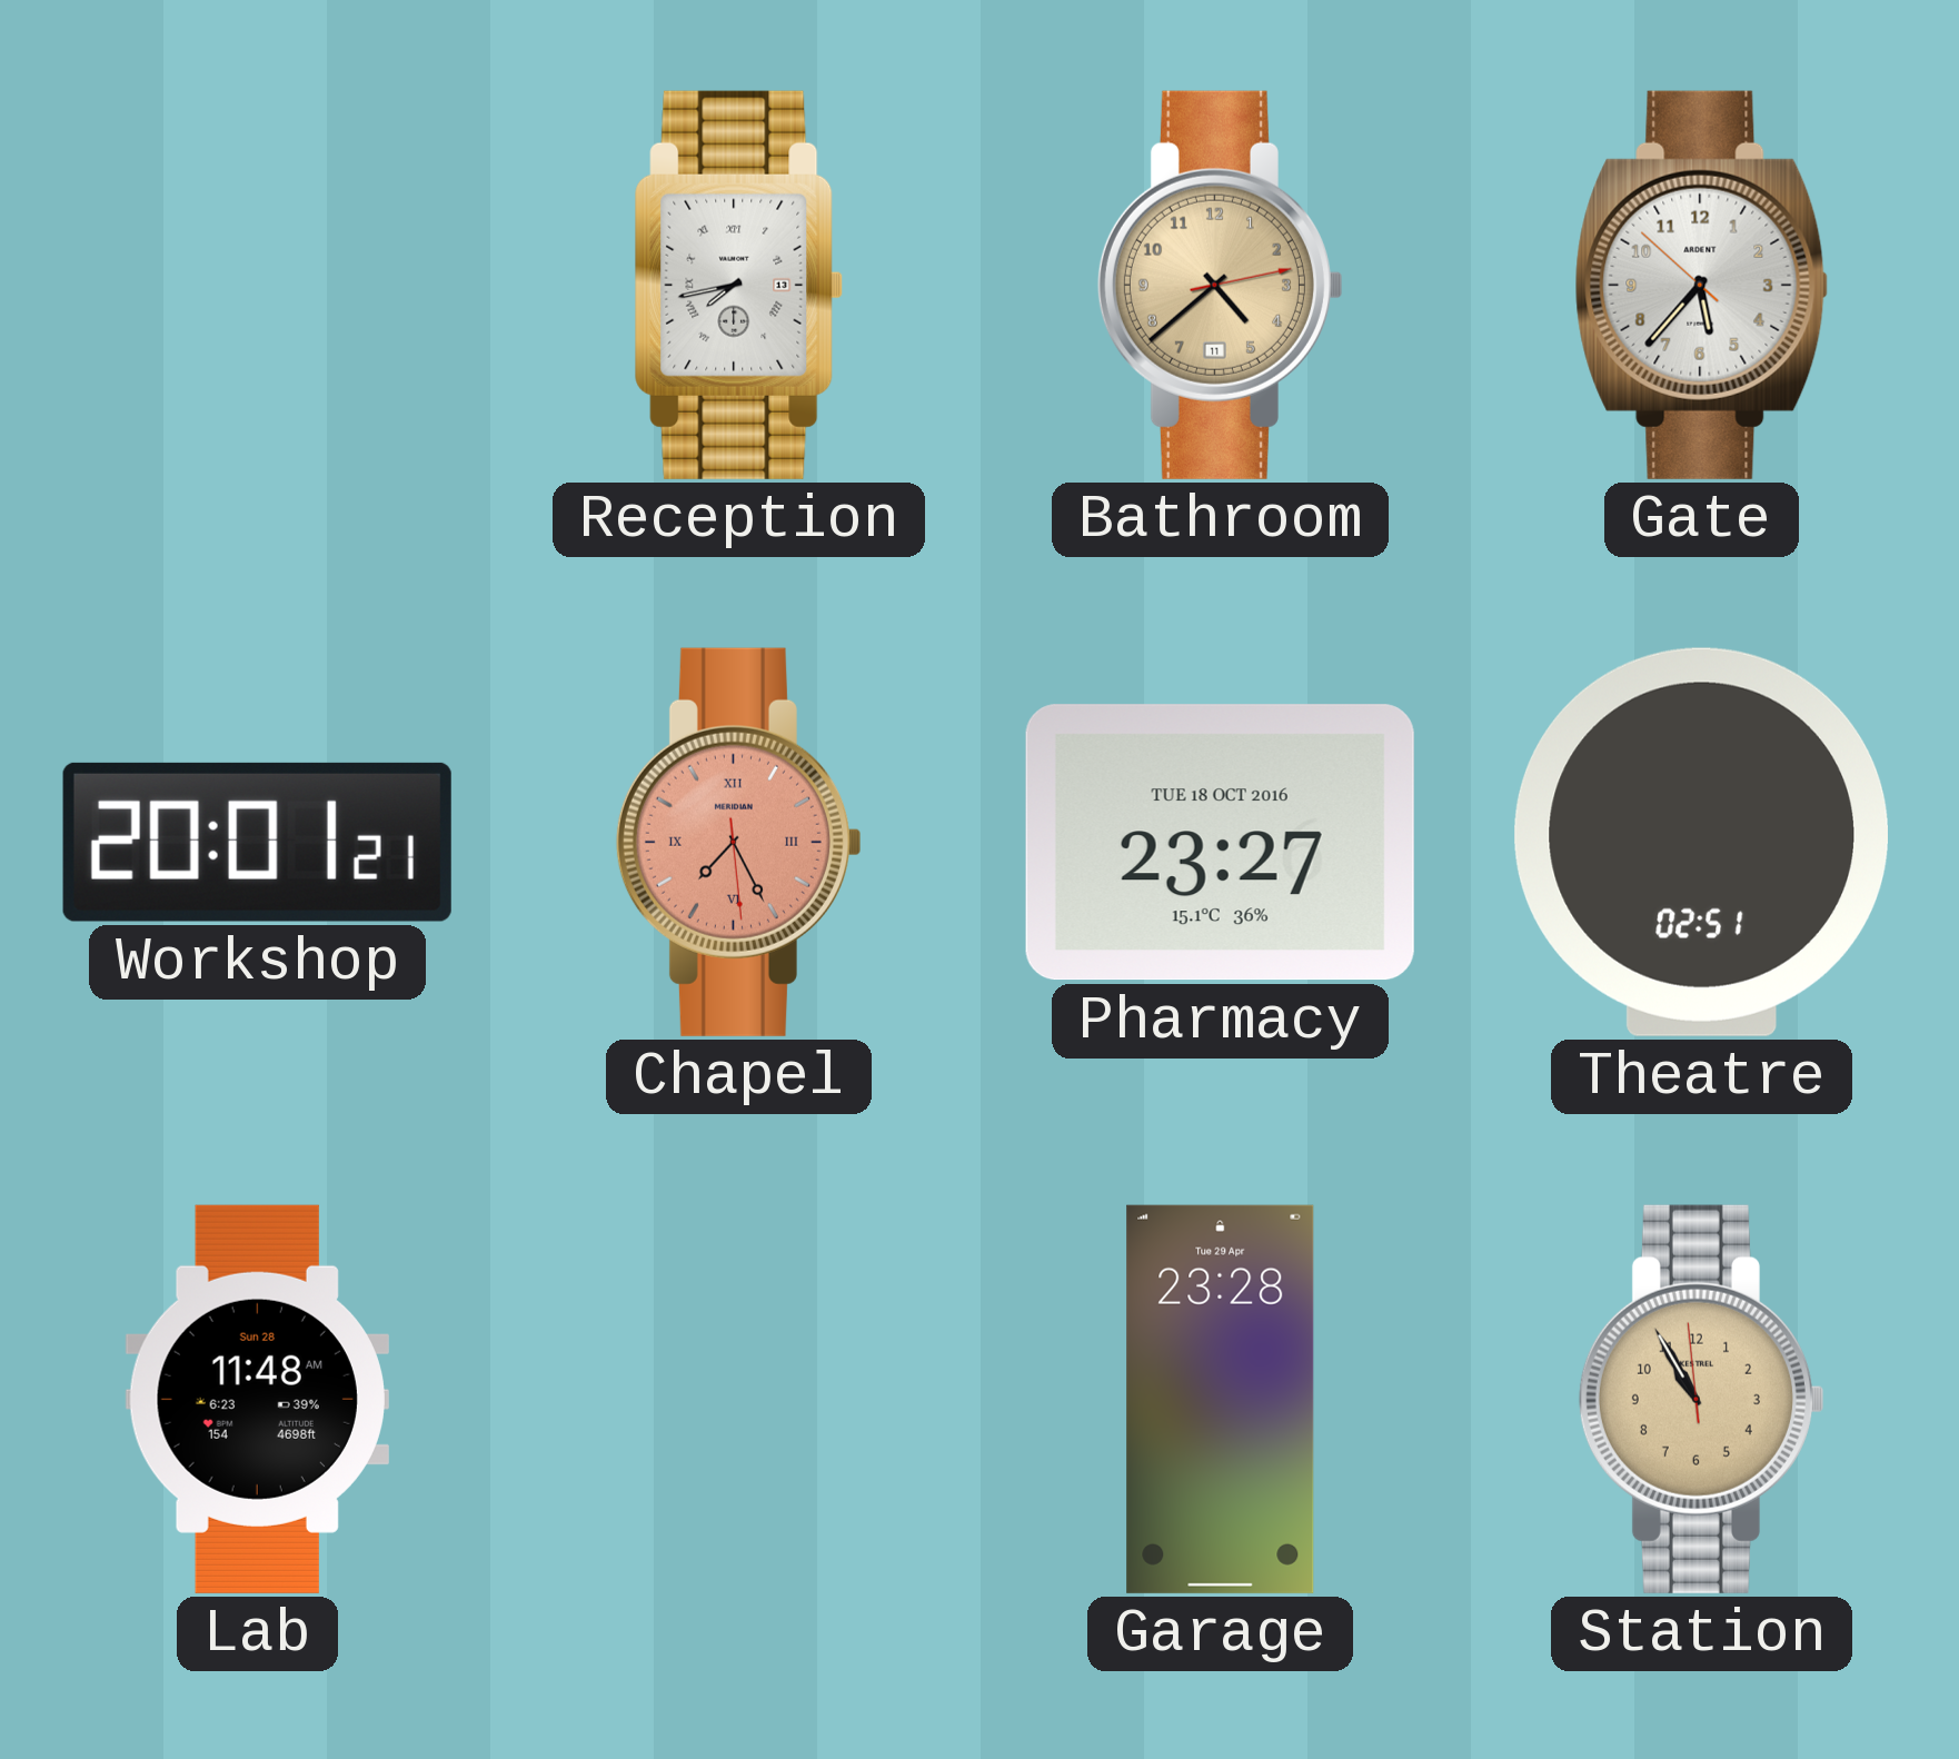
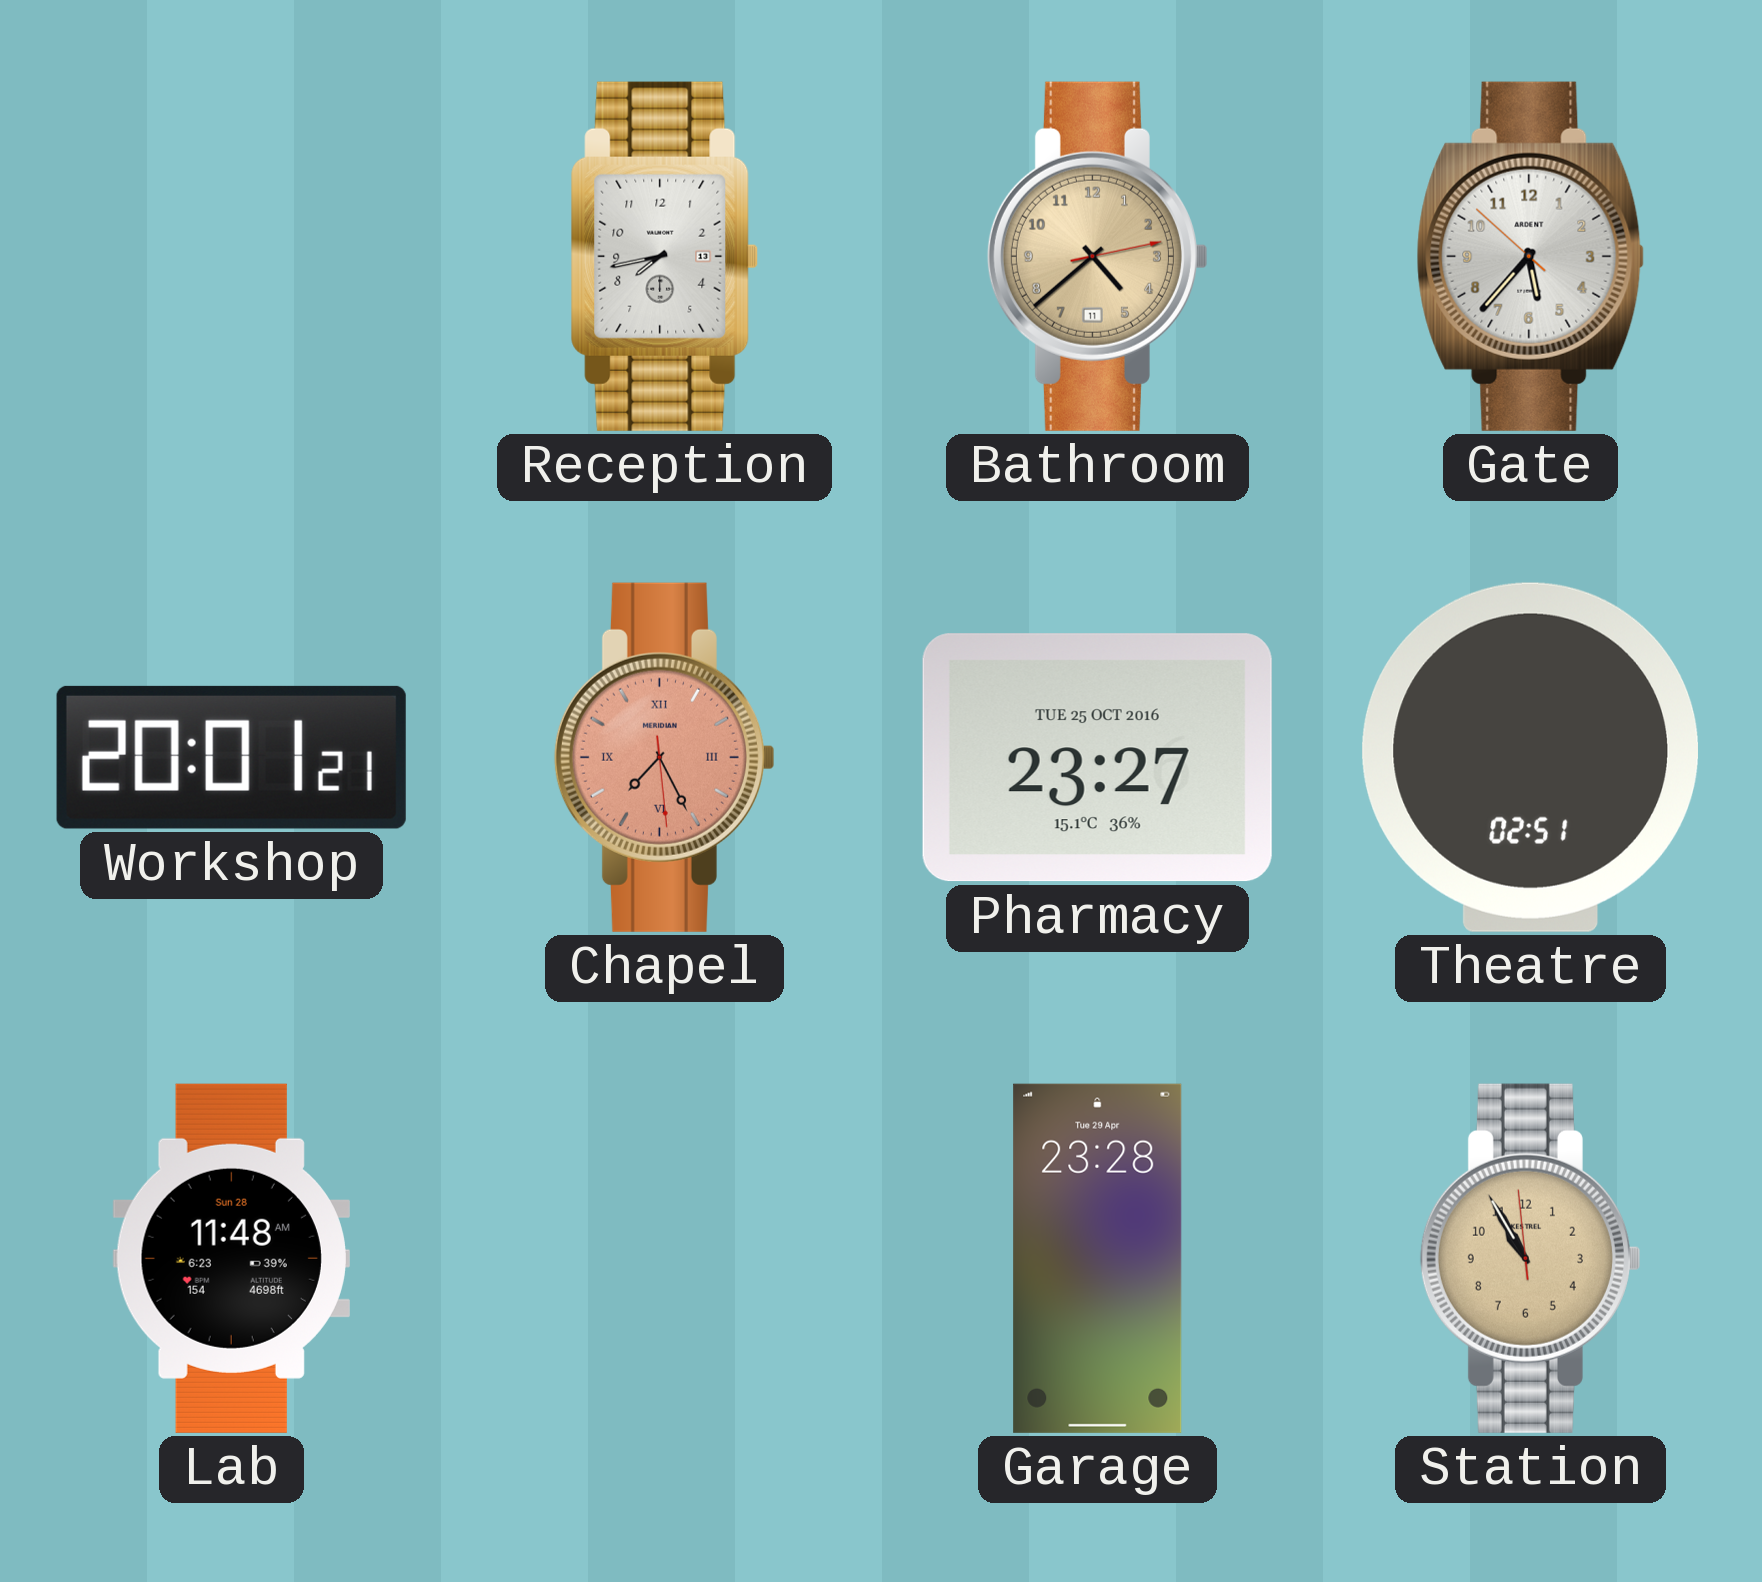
Reception numerals: Roman -> Arabic
Pharmacy date: TUE 18 OCT 2016 -> TUE 25 OCT 2016
